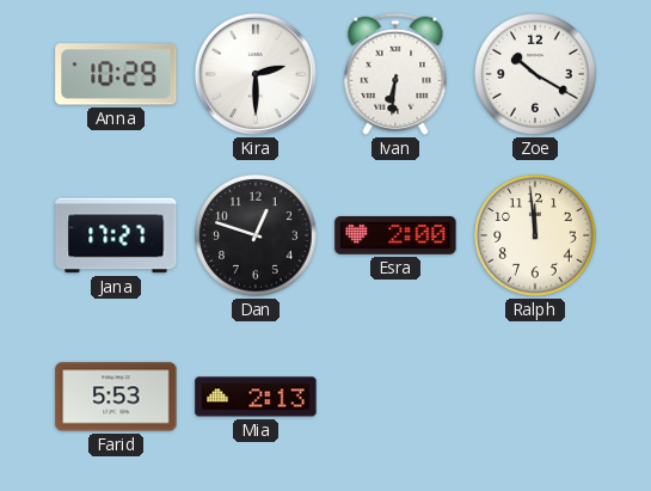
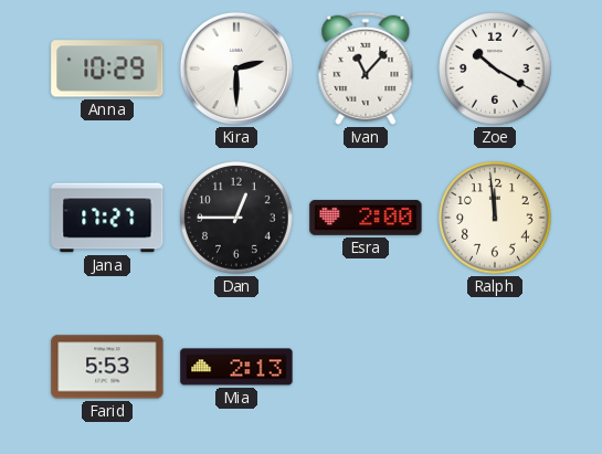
Ivan: 6:31 -> 11:07
Dan: 12:48 -> 12:45
